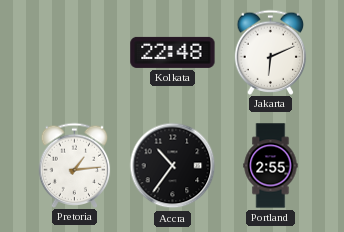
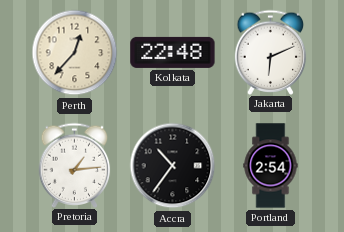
Perth: none -> 12:37
Portland: 2:55 -> 2:54
